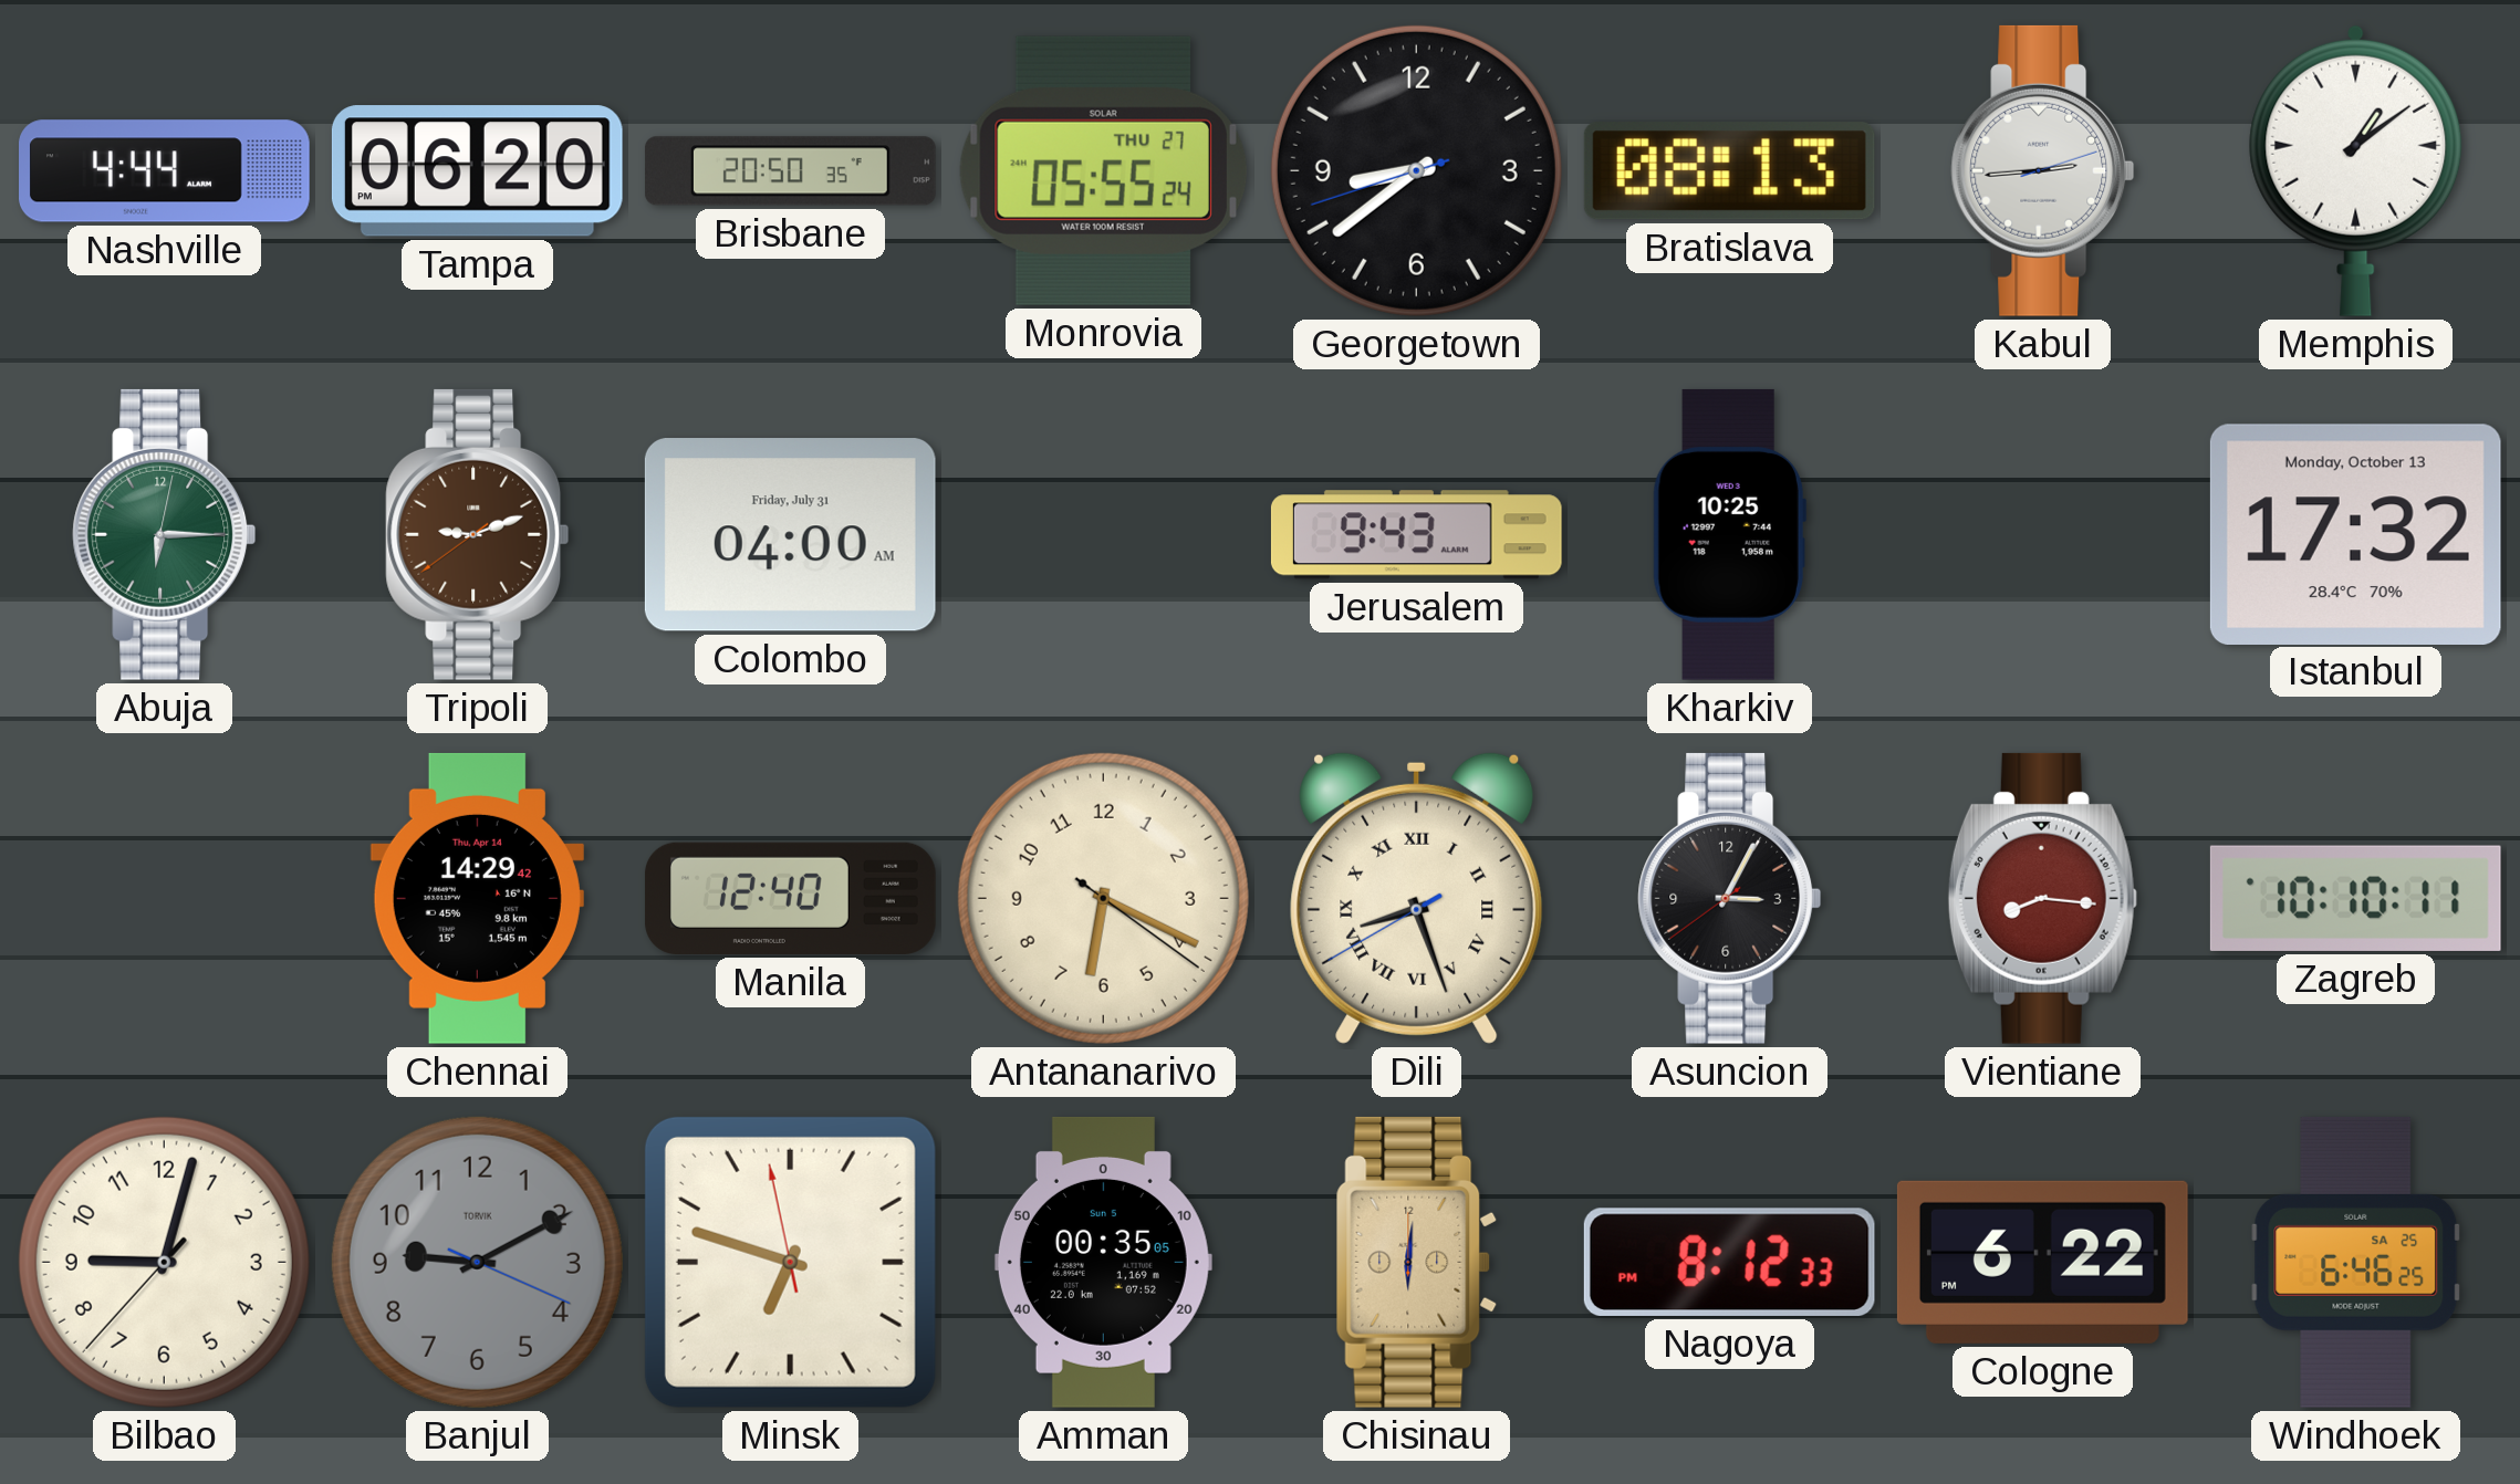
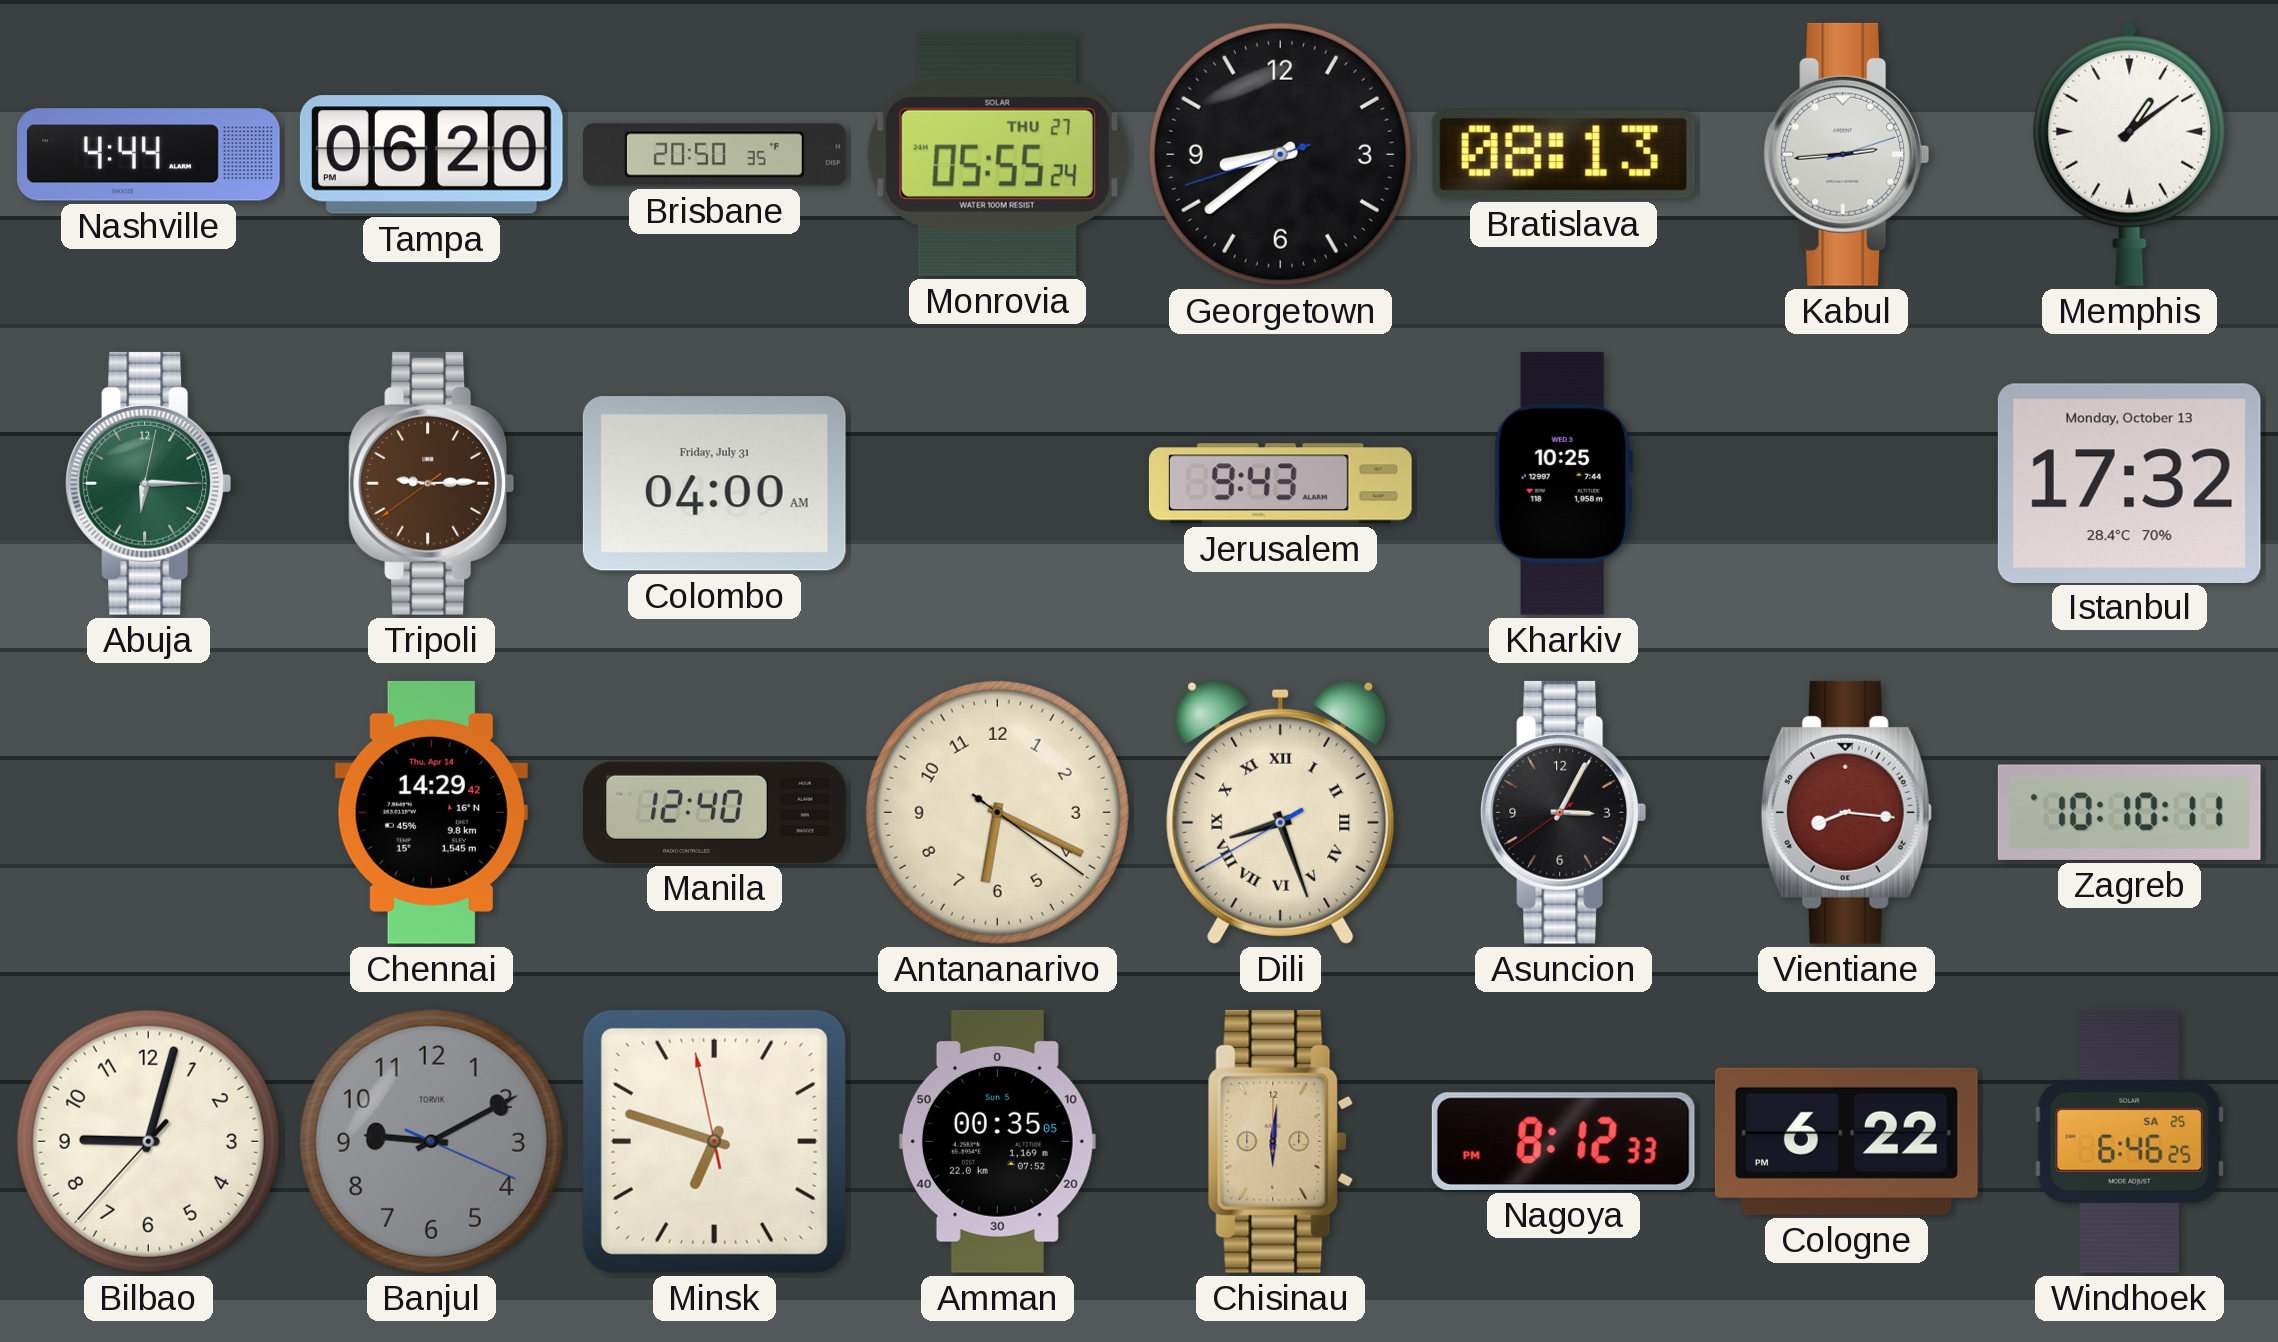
Tripoli: 9:11 -> 9:14
